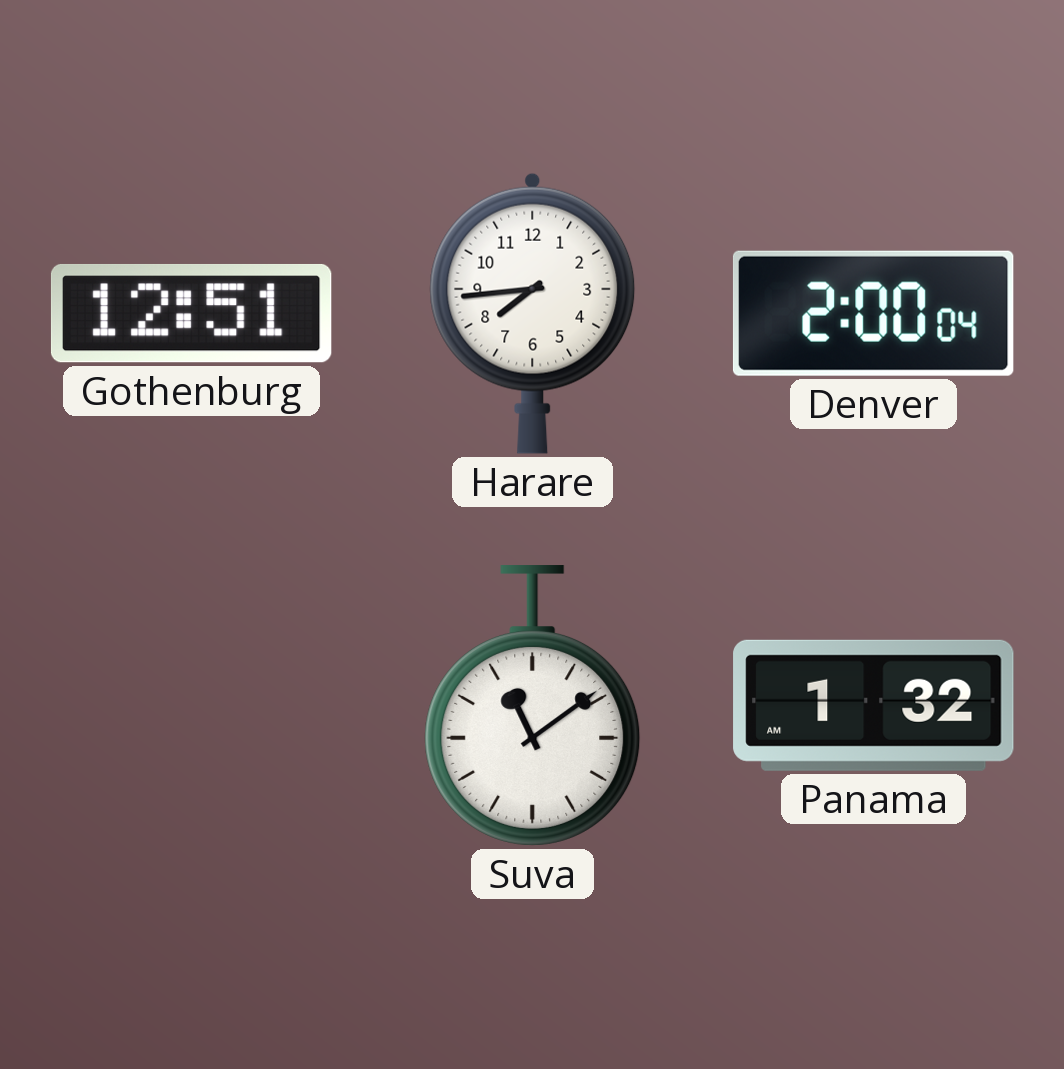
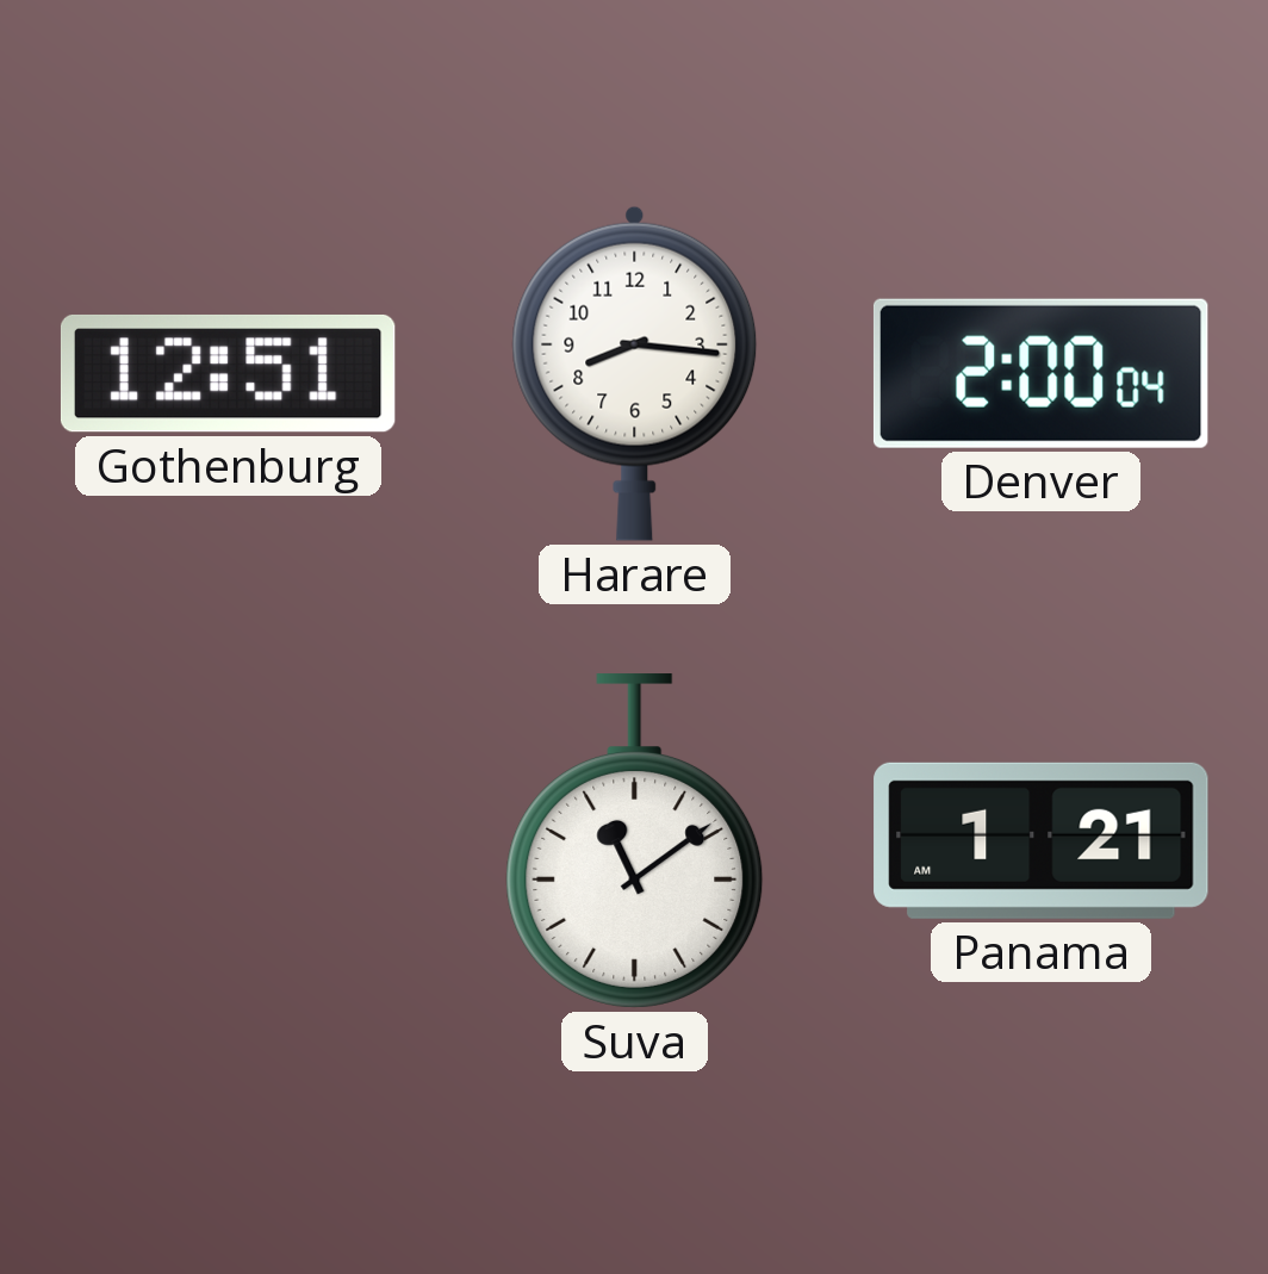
Harare: 7:44 -> 8:16
Panama: 1:32 -> 1:21
